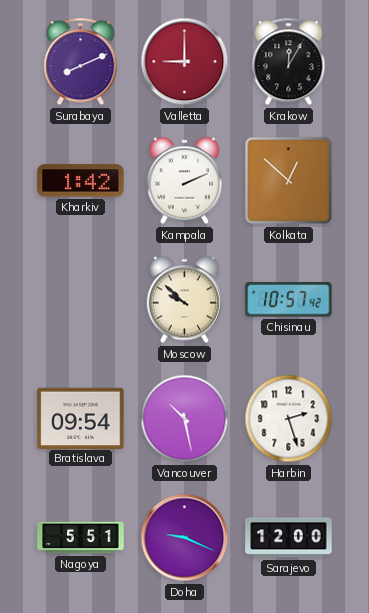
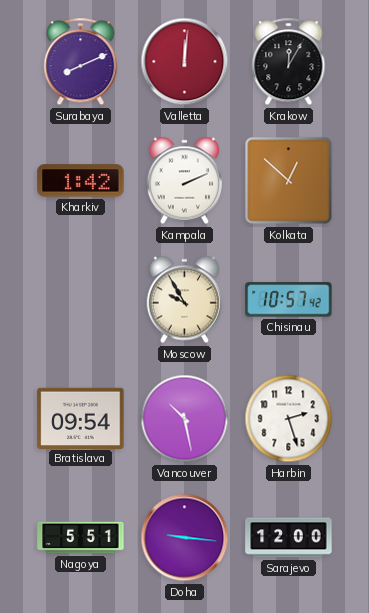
Valletta: 9:00 -> 12:01
Moscow: 9:52 -> 9:55
Doha: 9:19 -> 9:16
